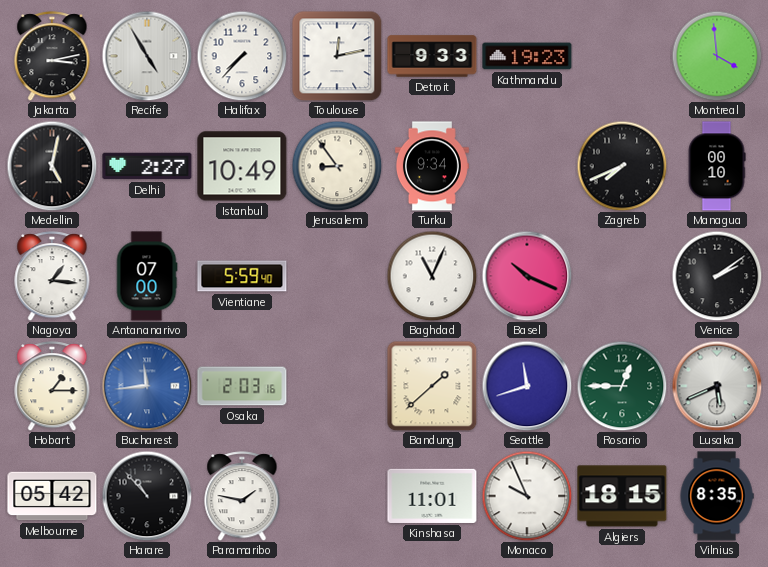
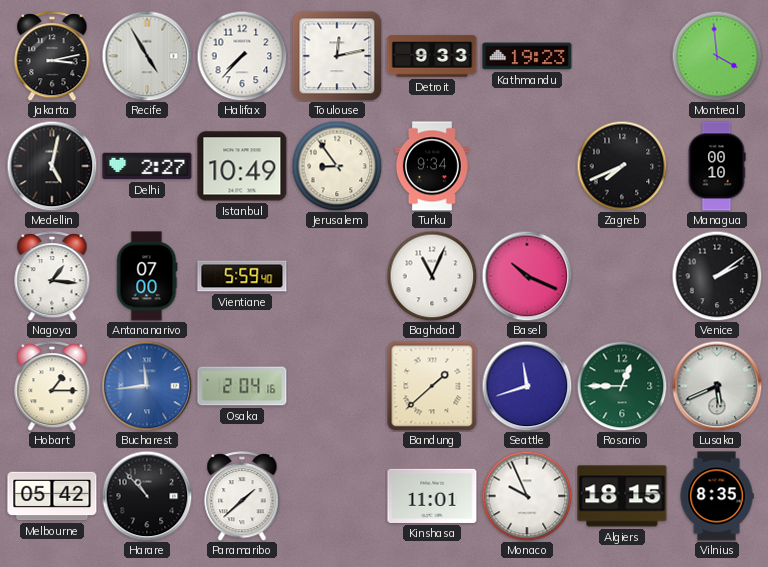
Osaka: 2:03 -> 2:04
Paramaribo: 1:47 -> 1:38
